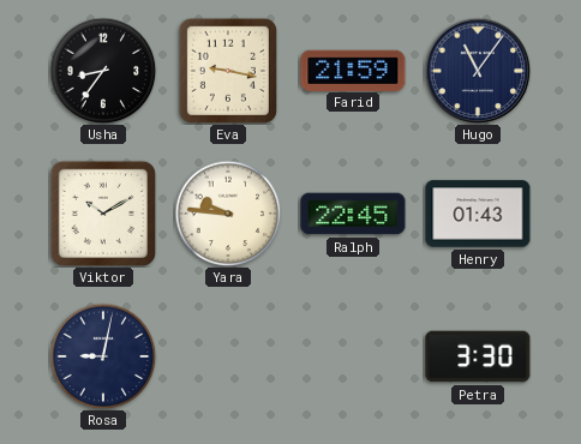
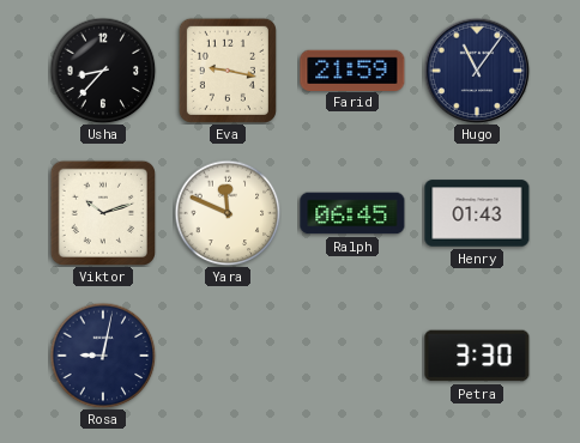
Usha: 8:36 -> 8:37
Viktor: 10:10 -> 10:12
Yara: 9:46 -> 11:49
Ralph: 22:45 -> 06:45
